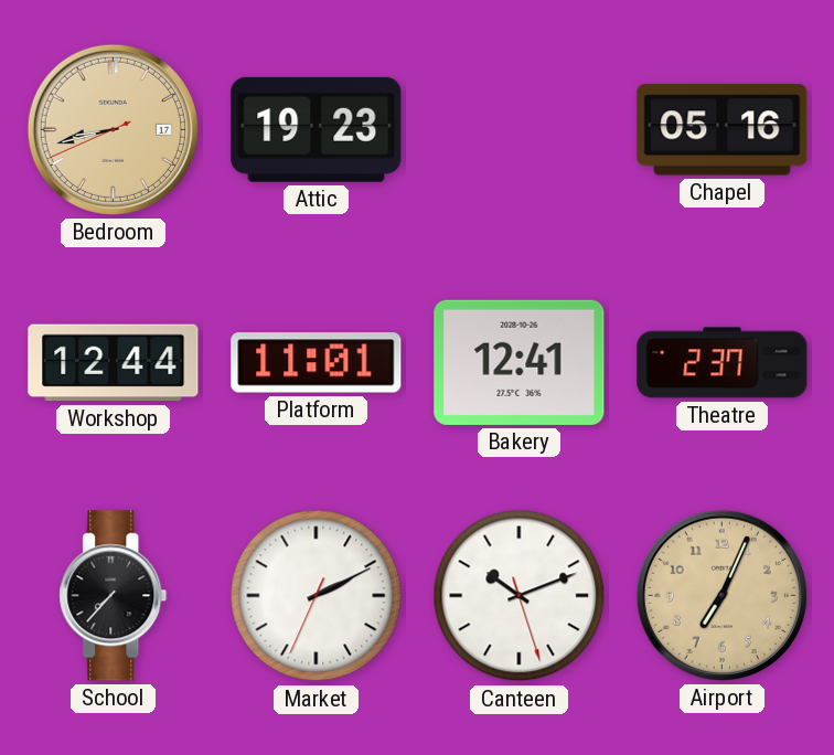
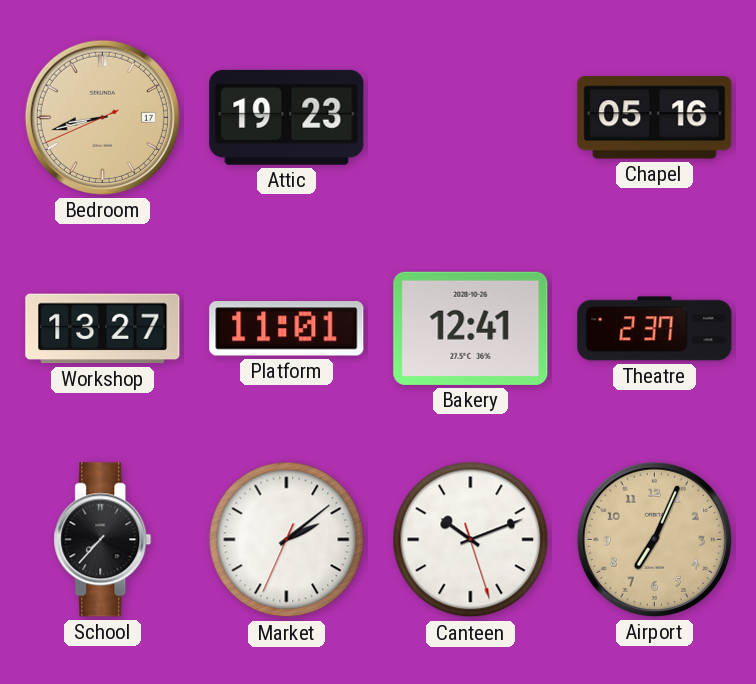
Workshop: 12:44 -> 13:27
Market: 2:10 -> 2:08
